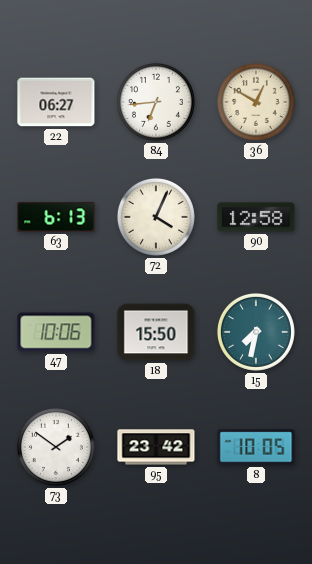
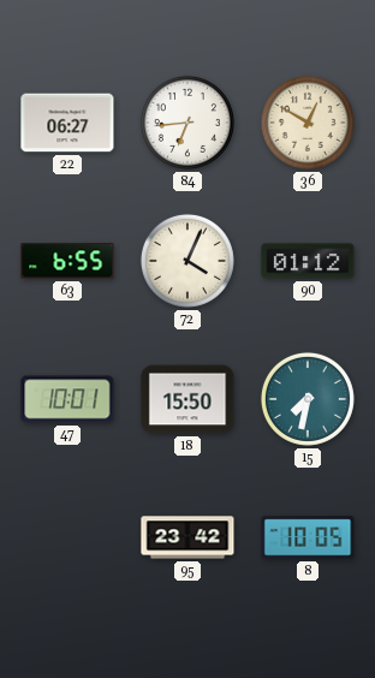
63: 6:13 -> 6:55
90: 12:58 -> 01:12
47: 10:06 -> 10:01
73: 1:51 -> none
